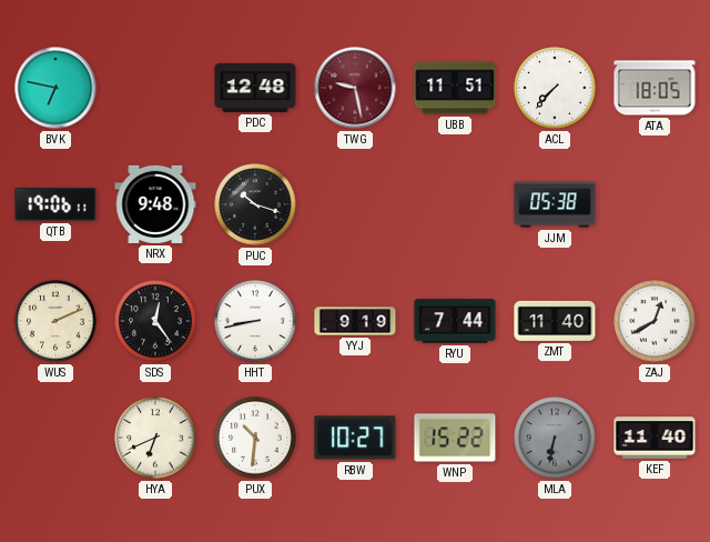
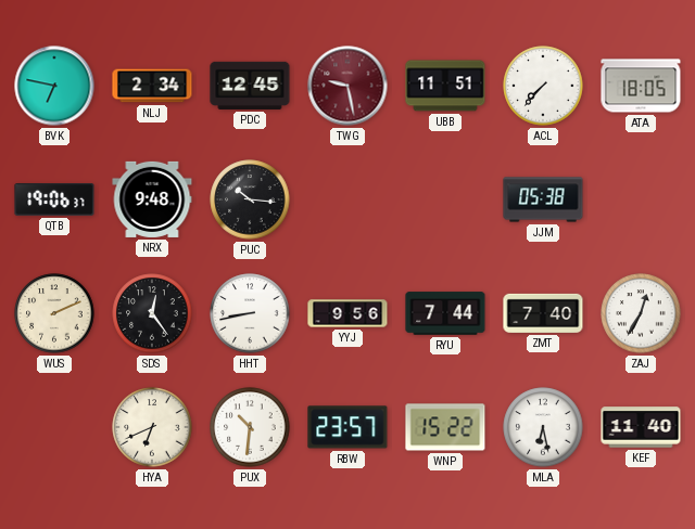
NLJ: none -> 2:34
PDC: 12:48 -> 12:45
QTB: 19:06:11 -> 19:06:37
PUC: 10:18 -> 10:16
YYJ: 9:19 -> 9:56
ZMT: 11:40 -> 7:40
ZAJ: 12:40 -> 12:35
RBW: 10:27 -> 23:57
MLA: 6:32 -> 6:28
MLA dial: grey -> white
